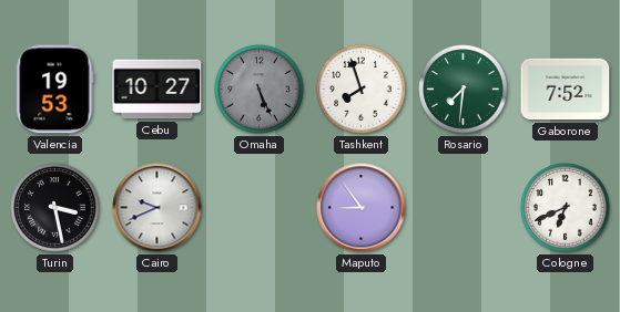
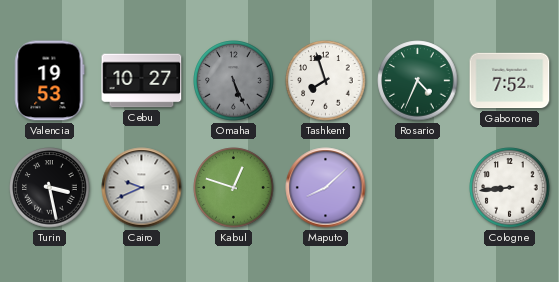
Rosario: 7:31 -> 4:34
Kabul: none -> 12:48
Maputo: 8:54 -> 8:08
Cologne: 6:41 -> 8:44
